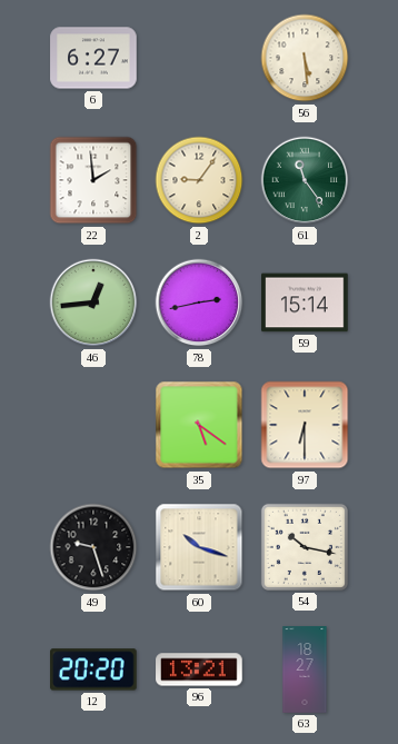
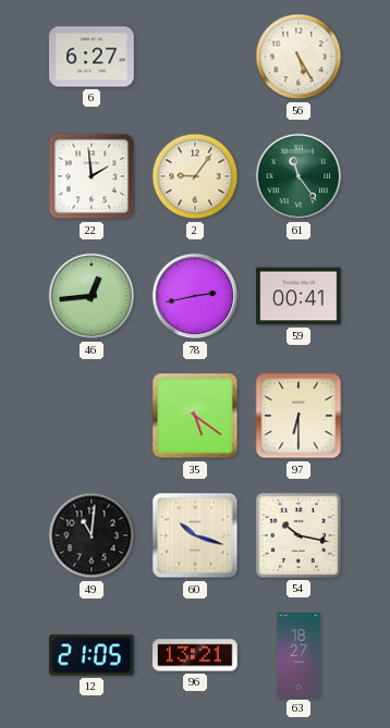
56: 5:29 -> 5:25
59: 15:14 -> 00:41
49: 9:27 -> 11:01
12: 20:20 -> 21:05
